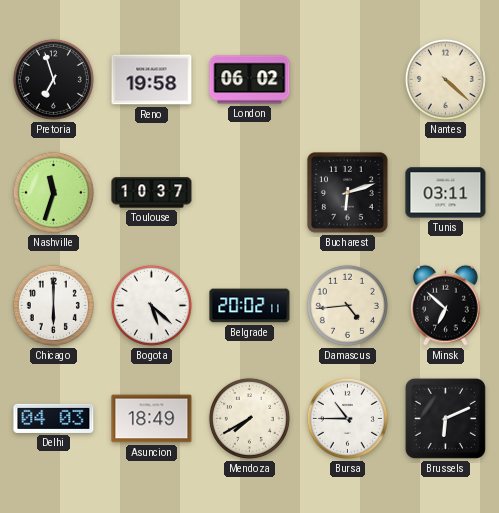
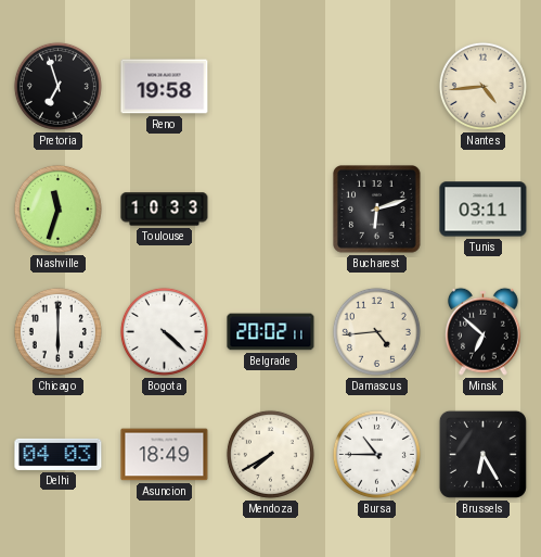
London: 06:02 -> none
Nantes: 4:22 -> 4:44
Toulouse: 10:37 -> 10:33
Bogota: 5:22 -> 4:22
Brussels: 6:11 -> 6:25
